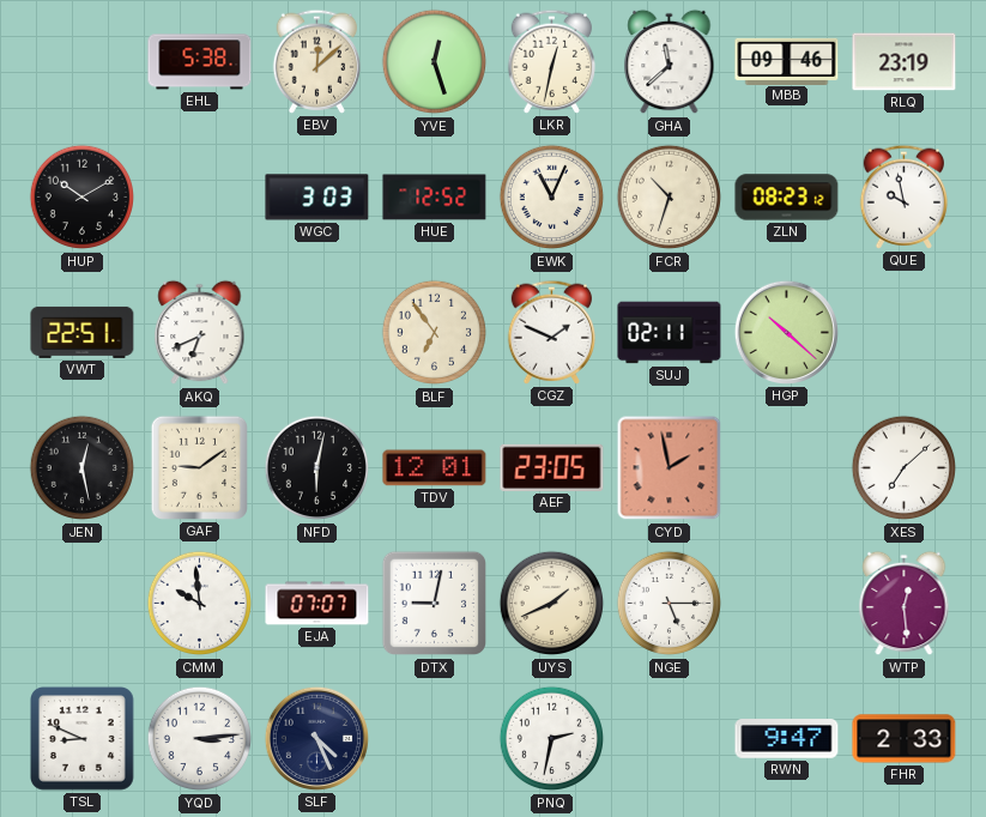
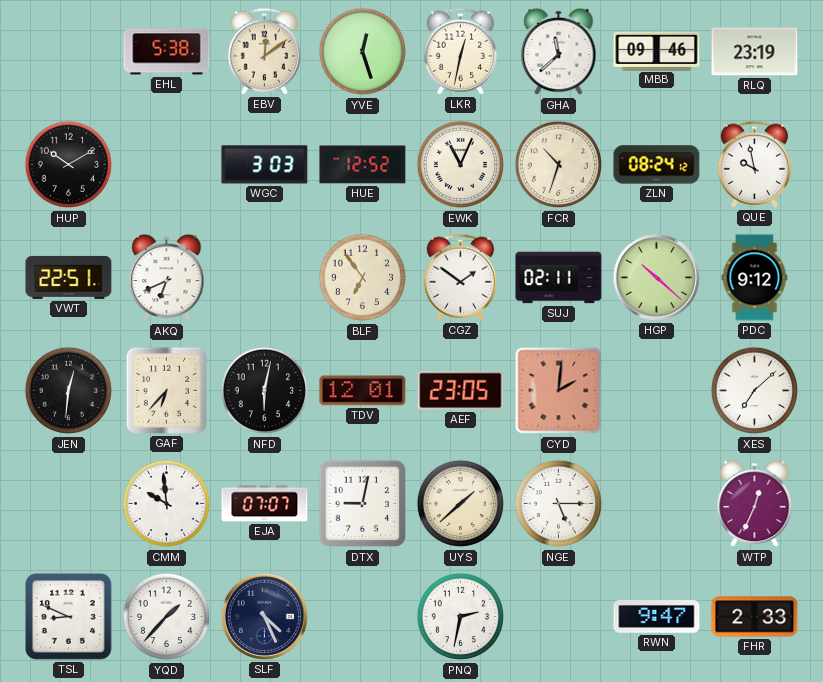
EBV: 12:08 -> 12:09
ZLN: 08:23 -> 08:24
CGZ: 1:49 -> 1:51
PDC: none -> 9:12
JEN: 12:28 -> 12:31
GAF: 9:09 -> 6:37
CYD: 1:58 -> 2:01
UYS: 1:41 -> 1:38
WTP: 12:29 -> 12:34
YQD: 3:14 -> 1:37
